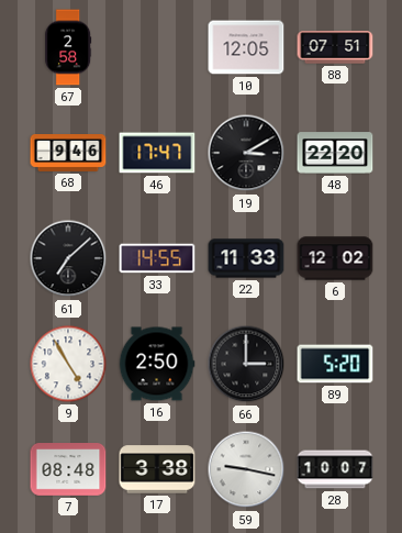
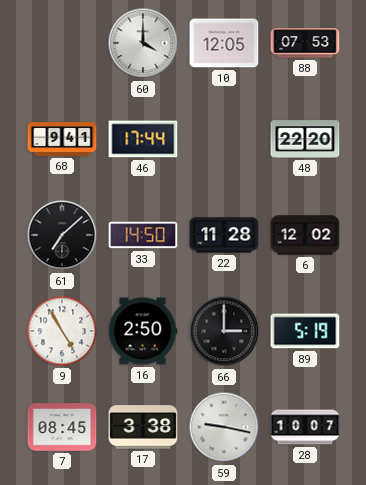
67: 2:58 -> none
60: none -> 4:00
88: 07:51 -> 07:53
68: 9:46 -> 9:41
46: 17:47 -> 17:44
19: 3:10 -> none
33: 14:55 -> 14:50
22: 11:33 -> 11:28
89: 5:20 -> 5:19
7: 08:48 -> 08:45
